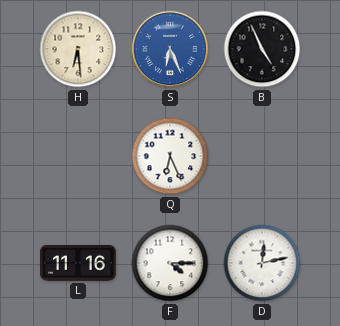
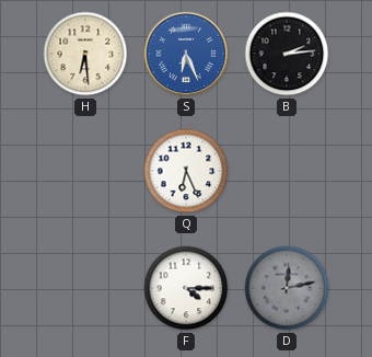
B: 4:56 -> 2:14
L: 11:16 -> none
D dial: white -> grey
